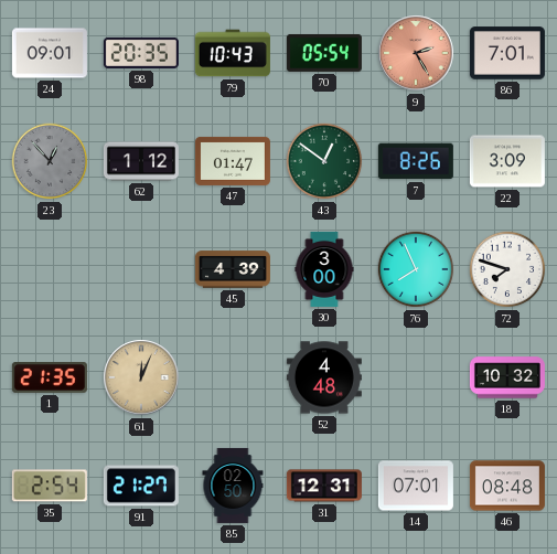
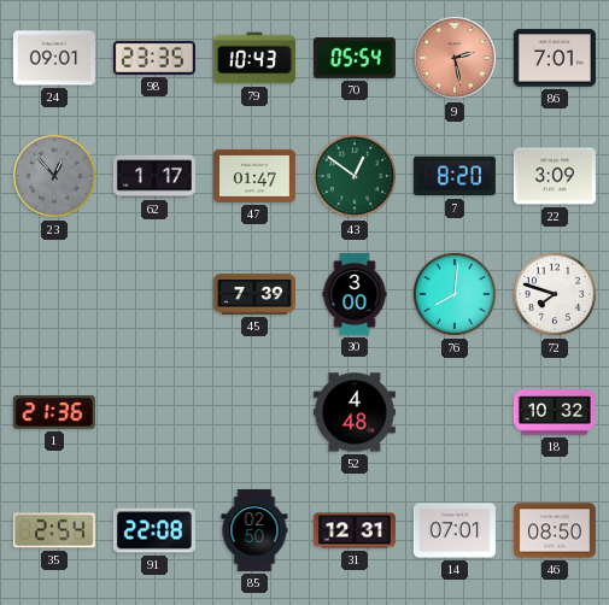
98: 20:35 -> 23:35
9: 2:25 -> 2:28
62: 1:12 -> 1:17
7: 8:26 -> 8:20
45: 4:39 -> 7:39
76: 7:56 -> 8:01
1: 21:35 -> 21:36
61: 12:04 -> none
91: 21:27 -> 22:08
46: 08:48 -> 08:50
